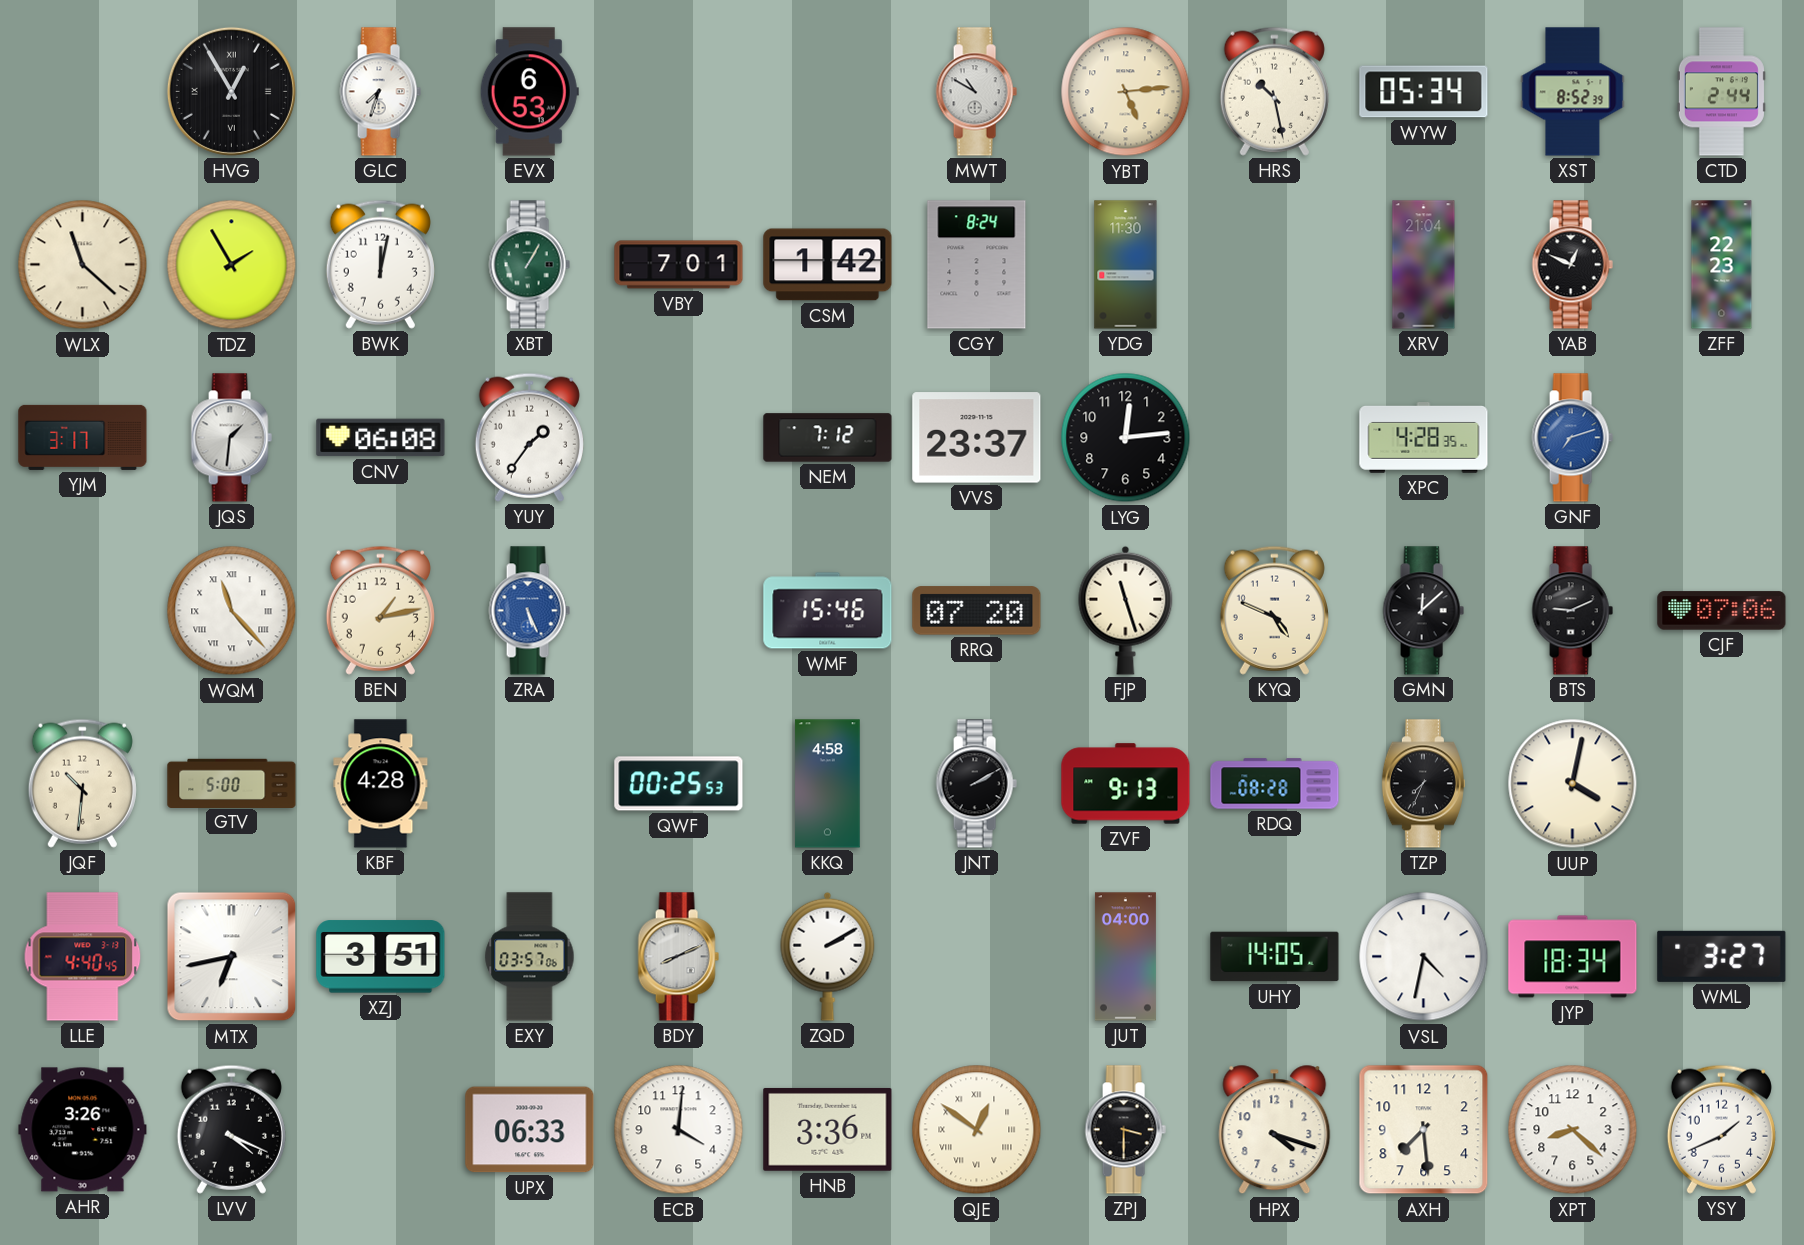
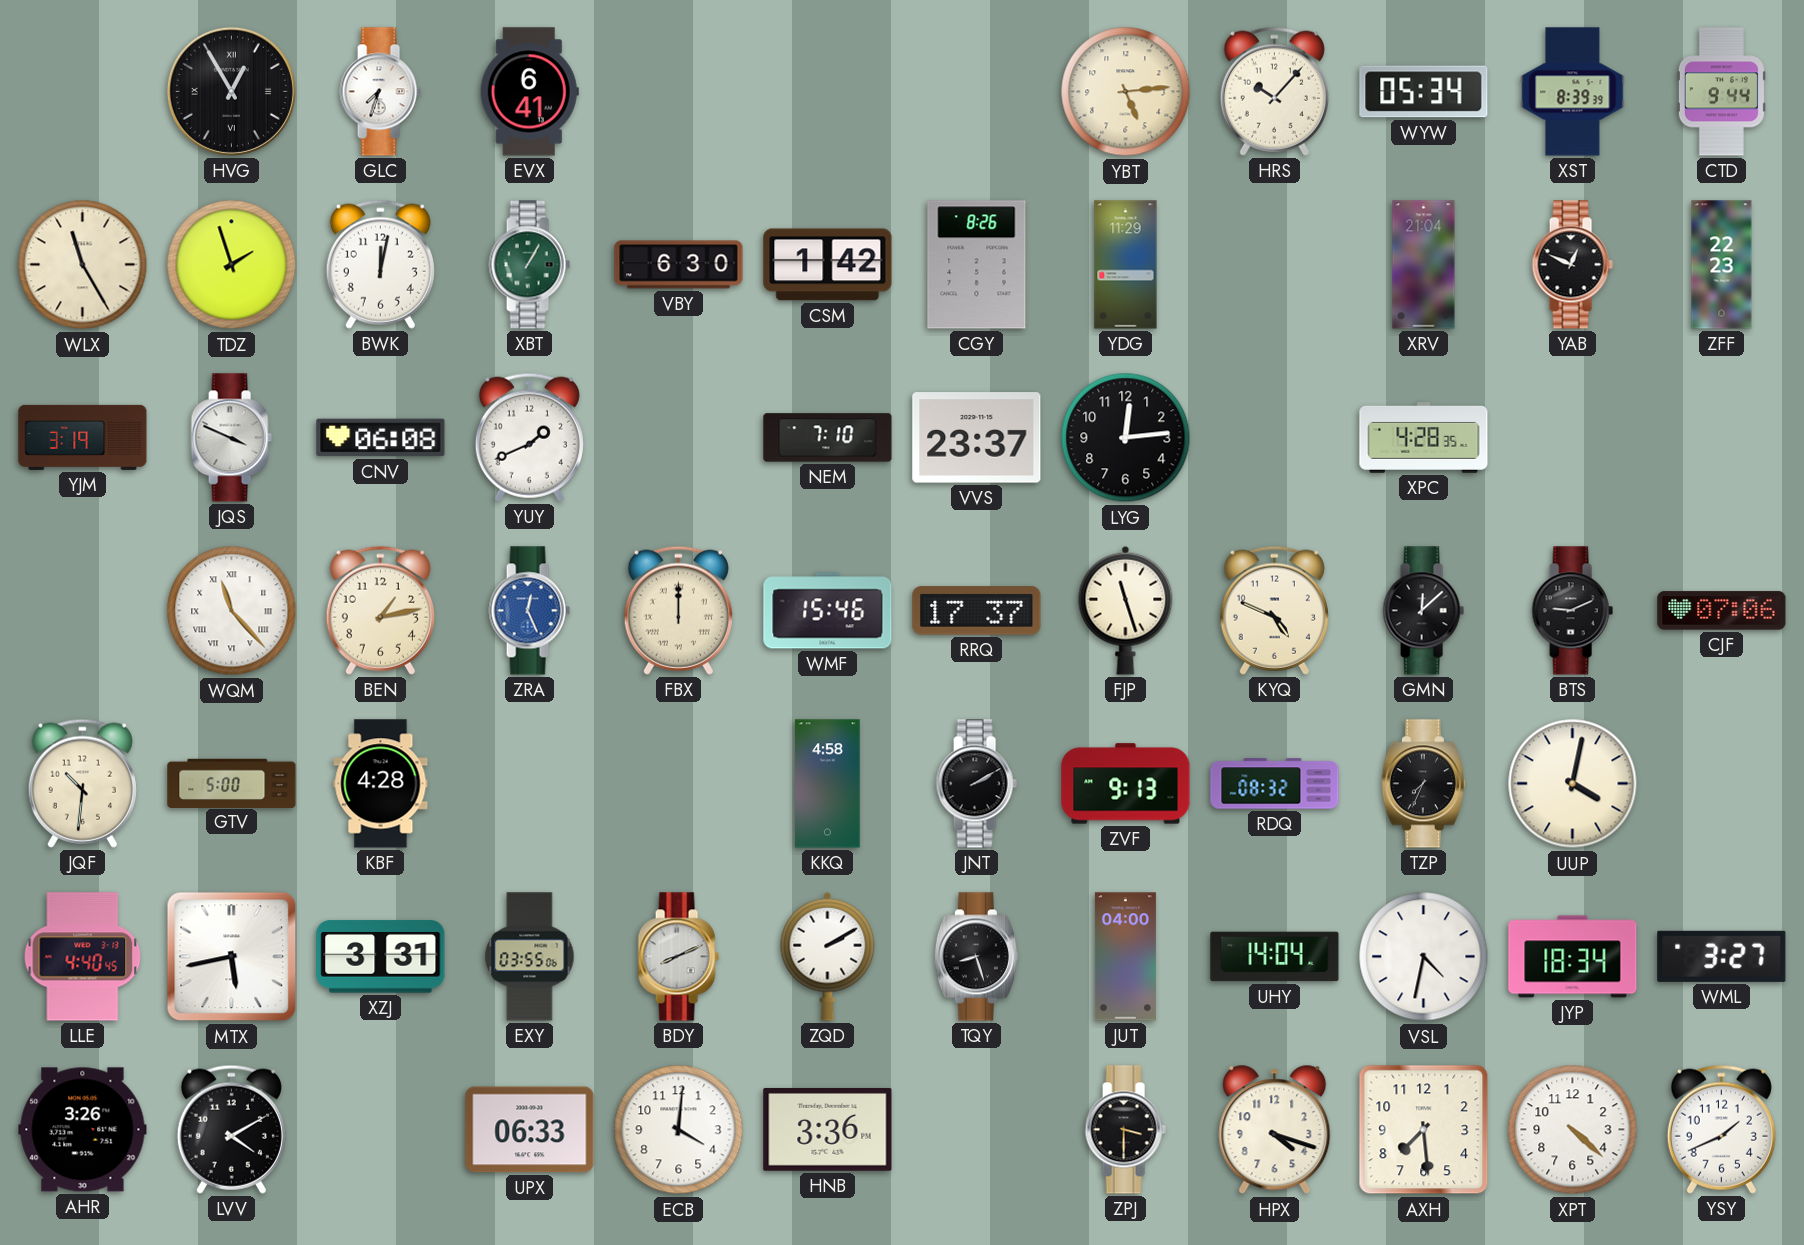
EVX: 6:53 -> 6:41
MWT: 10:50 -> none
HRS: 10:28 -> 10:07
XST: 8:52 -> 8:39
CTD: 2:44 -> 9:44
WLX: 11:22 -> 11:25
TDZ: 1:55 -> 1:57
VBY: 7:01 -> 6:30
CGY: 8:24 -> 8:26
YDG: 11:30 -> 11:29
YJM: 3:17 -> 3:19
JQS: 1:31 -> 3:49
YUY: 1:36 -> 1:41
NEM: 7:12 -> 7:10
GNF: 7:12 -> none
ZRA: 5:26 -> 12:26
FBX: none -> 12:00
RRQ: 07:20 -> 17:37
QWF: 00:25 -> none
RDQ: 08:28 -> 08:32
MTX: 6:43 -> 5:43
XZJ: 3:51 -> 3:31
EXY: 03:57 -> 03:55
TQY: none -> 8:27
UHY: 14:05 -> 14:04
LVV: 4:19 -> 4:10
QJE: 12:51 -> none
XPT: 8:22 -> 4:22
